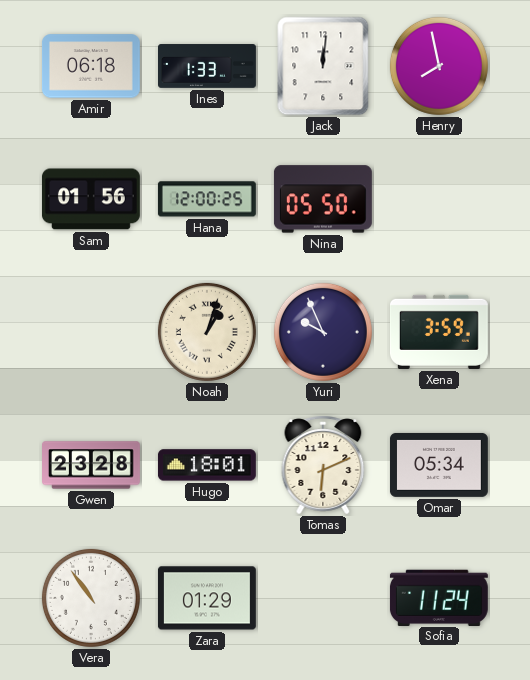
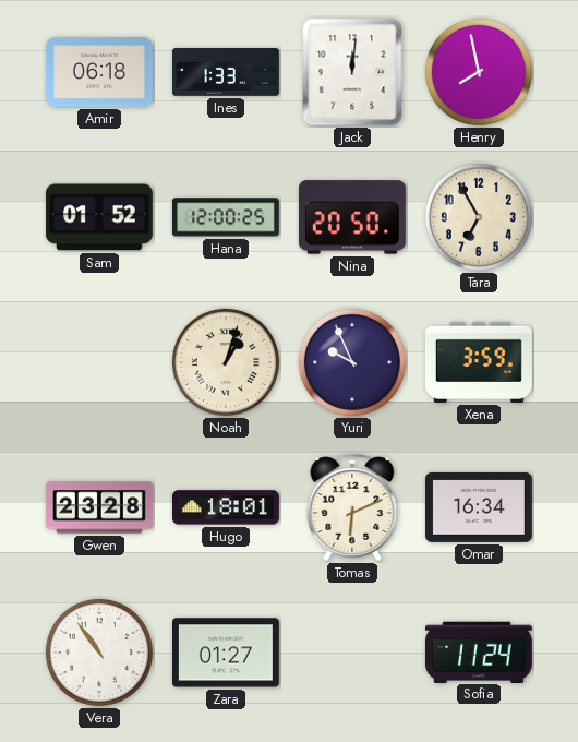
Sam: 01:56 -> 01:52
Nina: 05:50 -> 20:50
Tara: none -> 6:55
Omar: 05:34 -> 16:34
Zara: 01:29 -> 01:27
